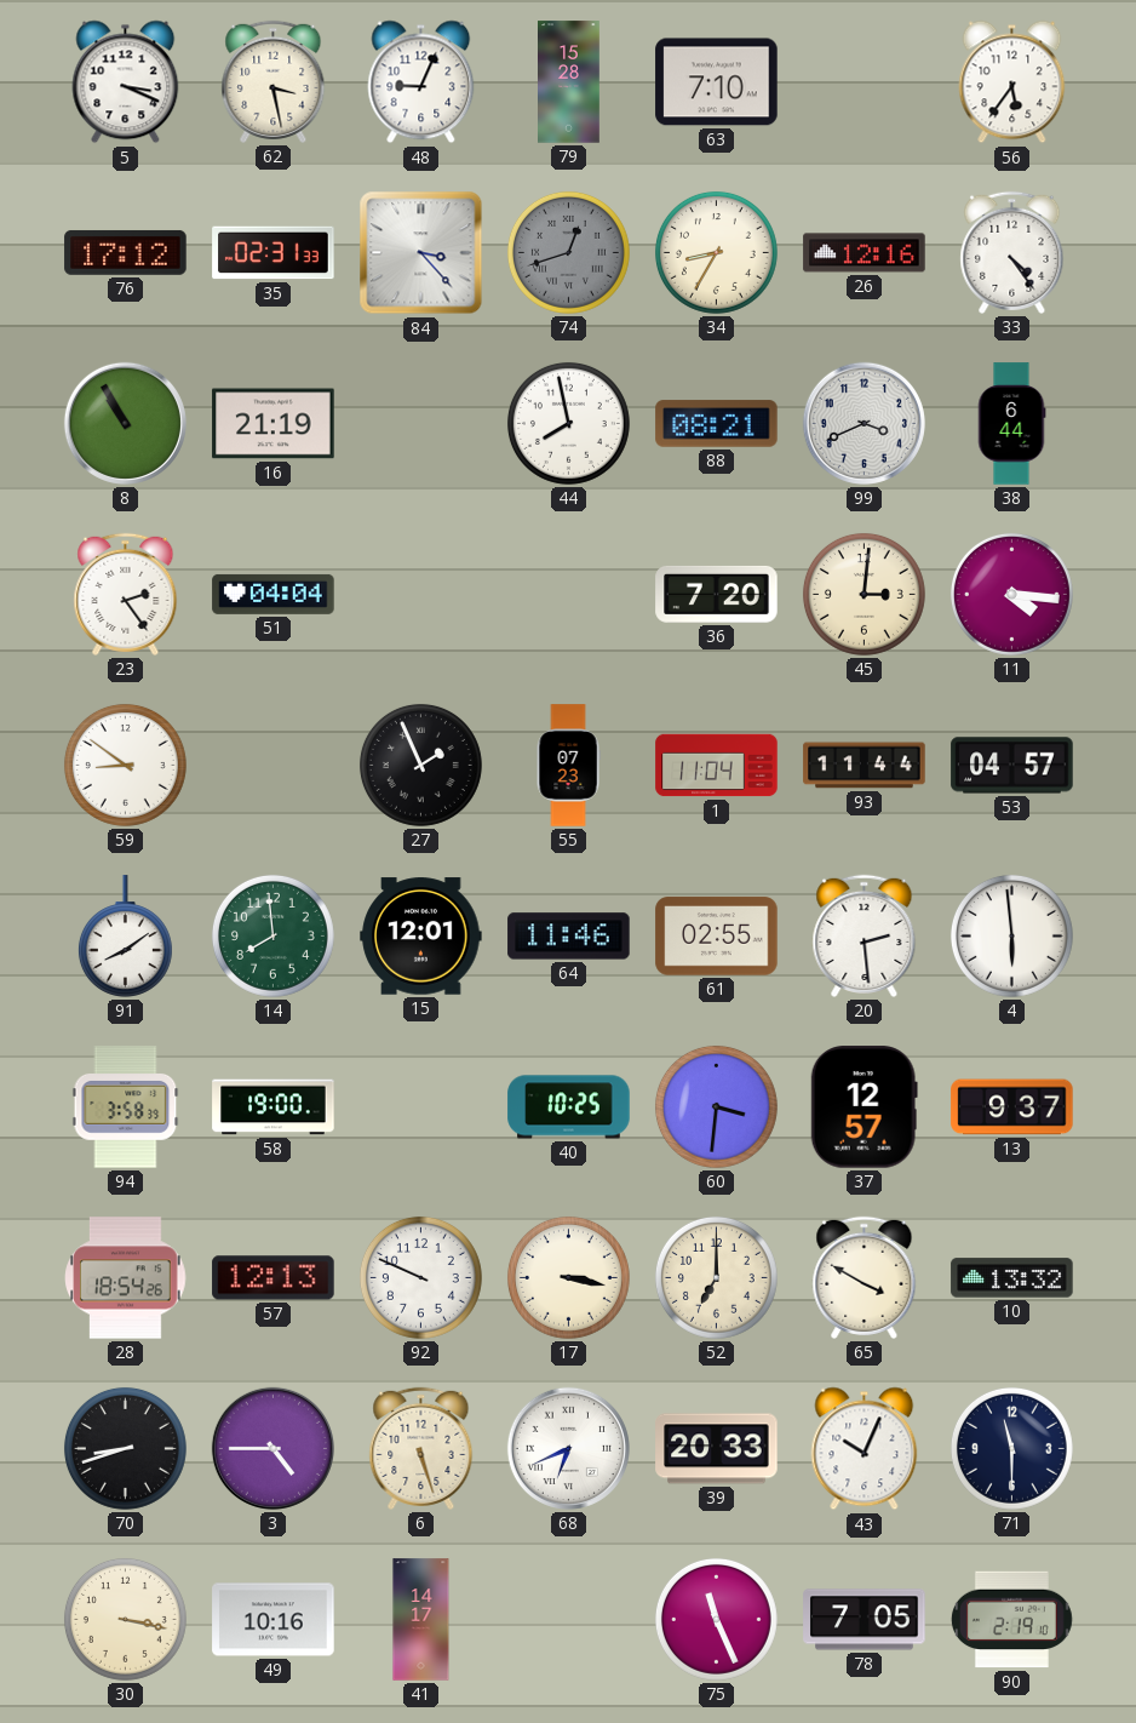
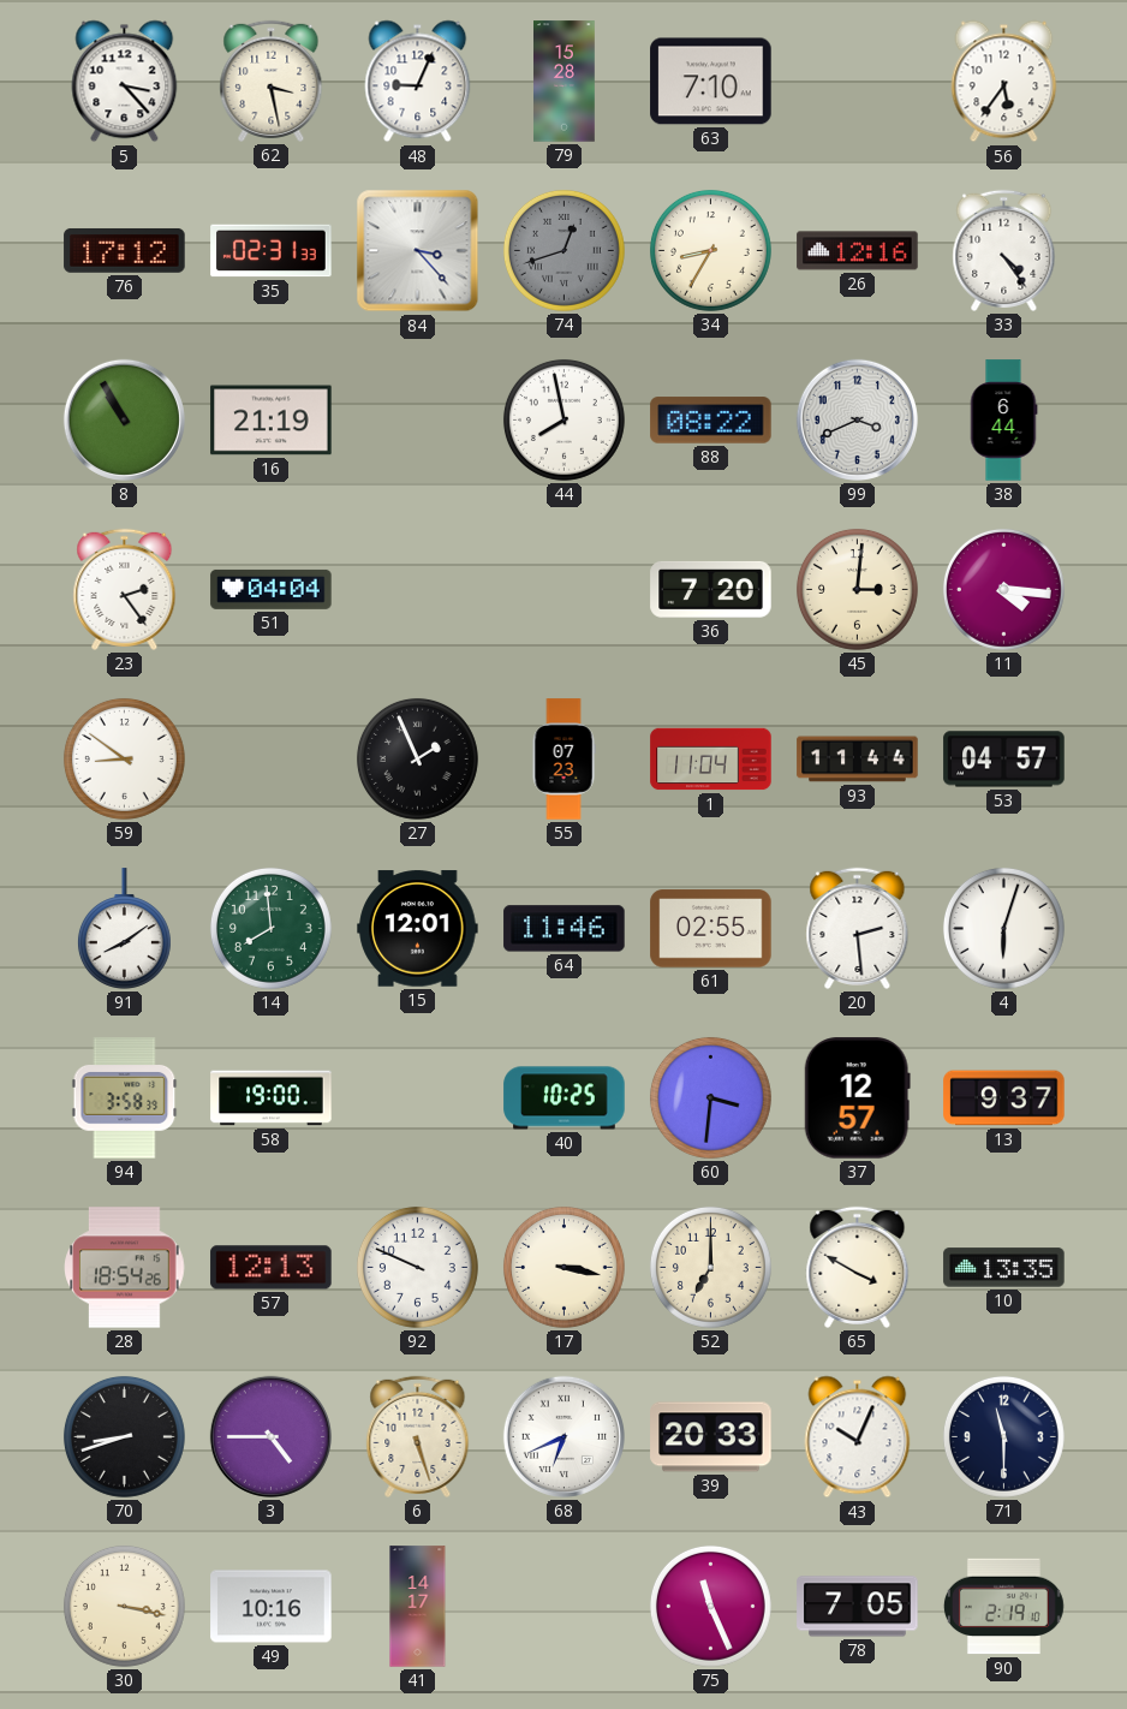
5: 3:19 -> 3:23
88: 08:21 -> 08:22
4: 5:59 -> 6:03
10: 13:32 -> 13:35
